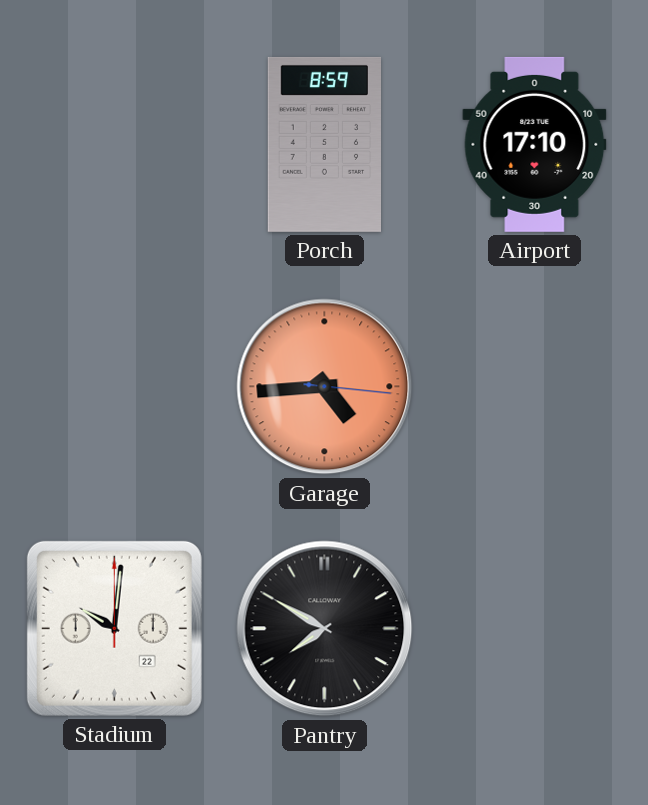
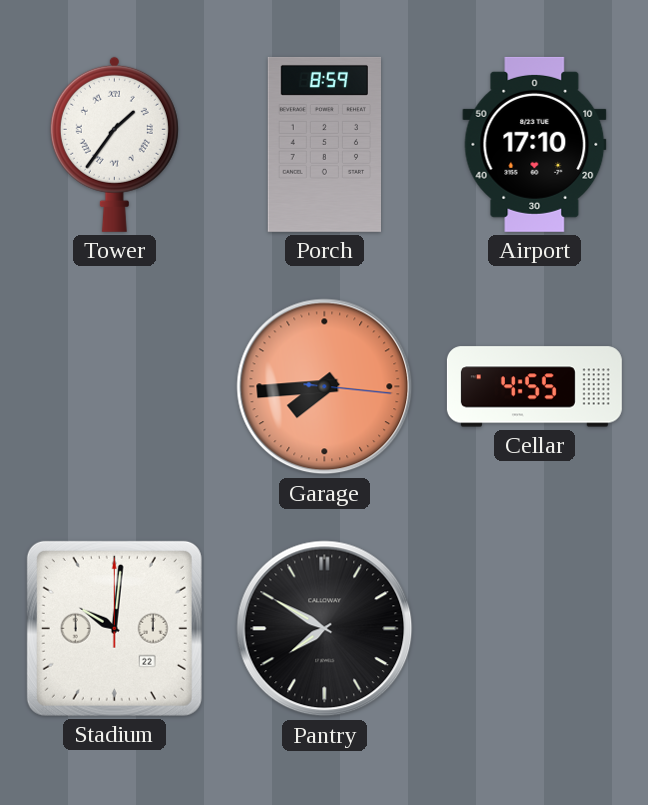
Tower: none -> 1:36
Garage: 4:44 -> 7:44
Cellar: none -> 4:55
